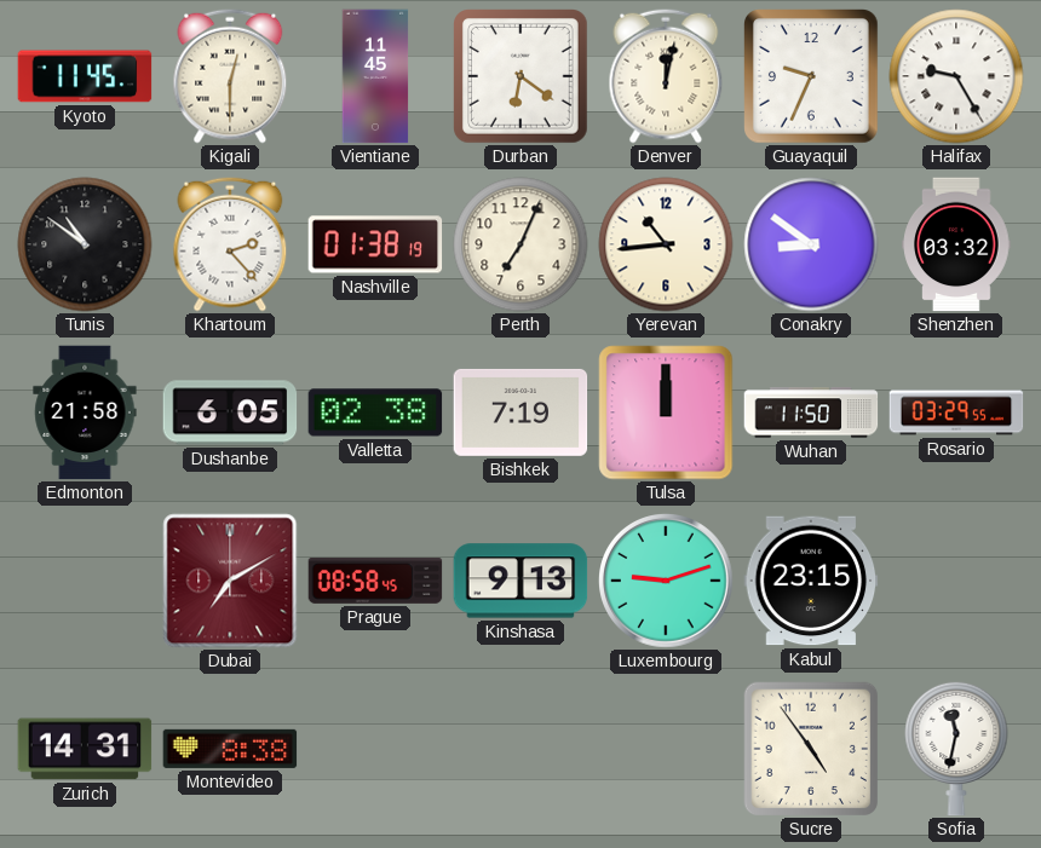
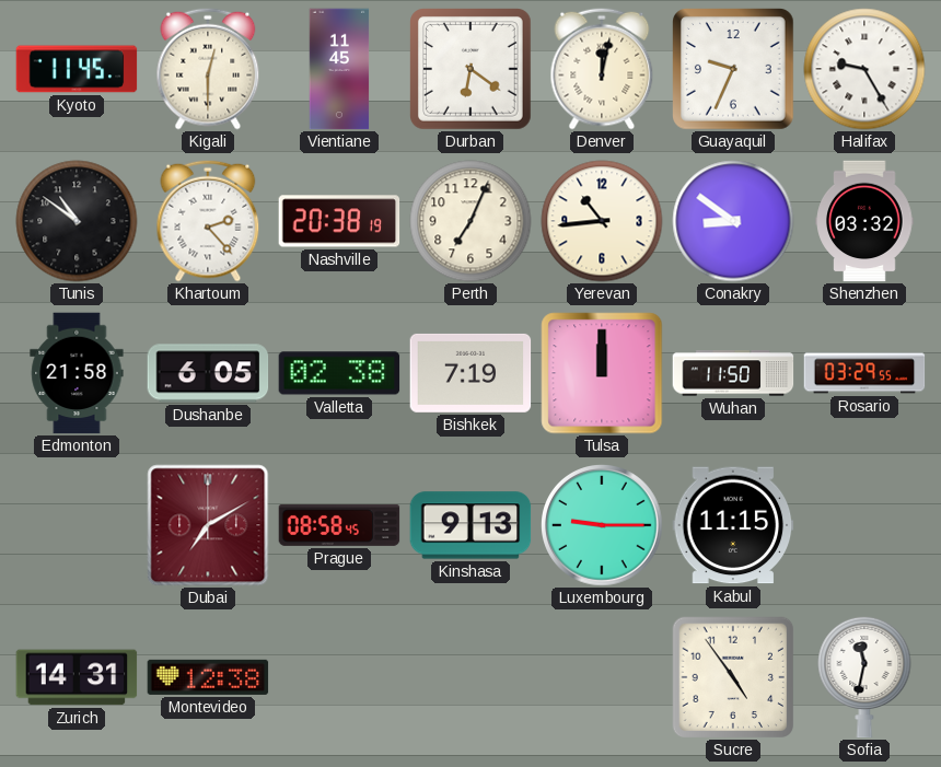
Nashville: 01:38 -> 20:38
Luxembourg: 9:12 -> 9:15
Kabul: 23:15 -> 11:15
Montevideo: 8:38 -> 12:38
